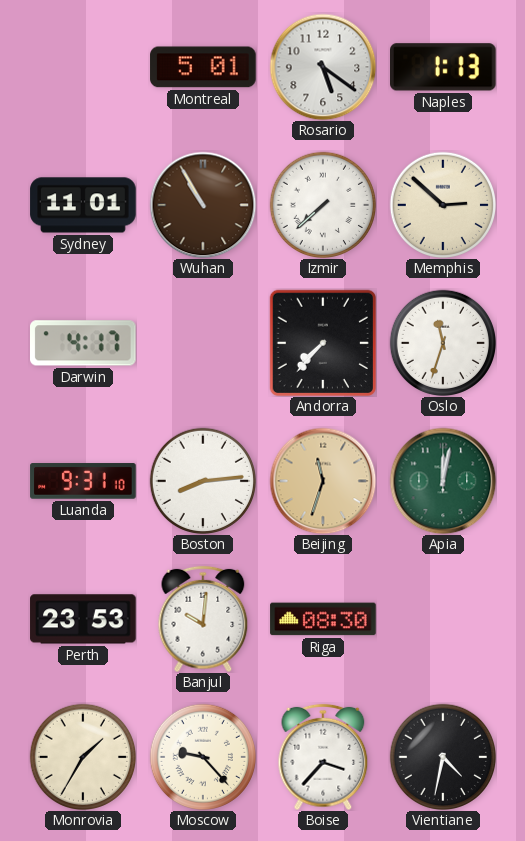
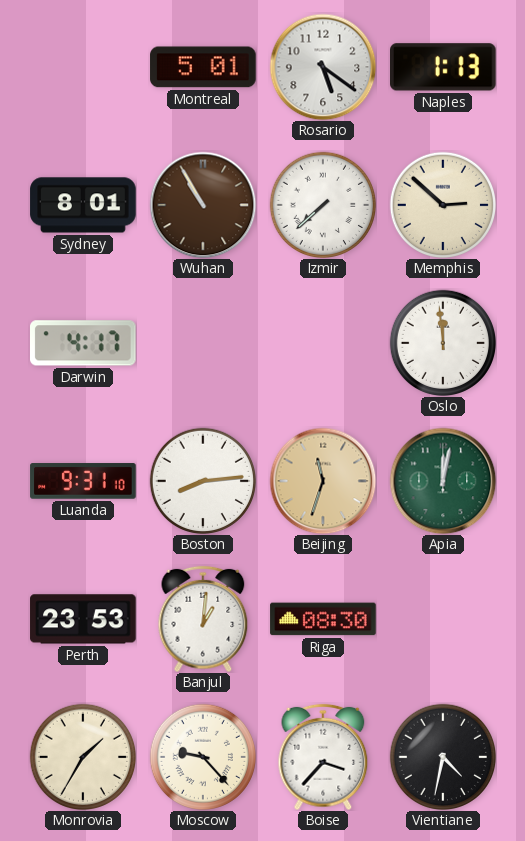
Sydney: 11:01 -> 8:01
Andorra: 7:37 -> none
Oslo: 11:33 -> 11:59
Banjul: 10:01 -> 1:01
